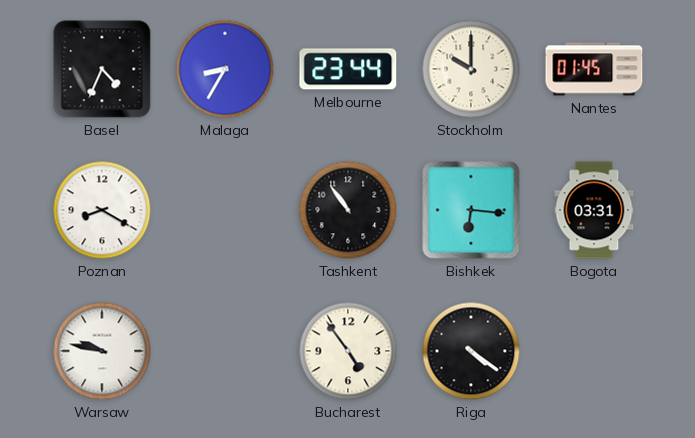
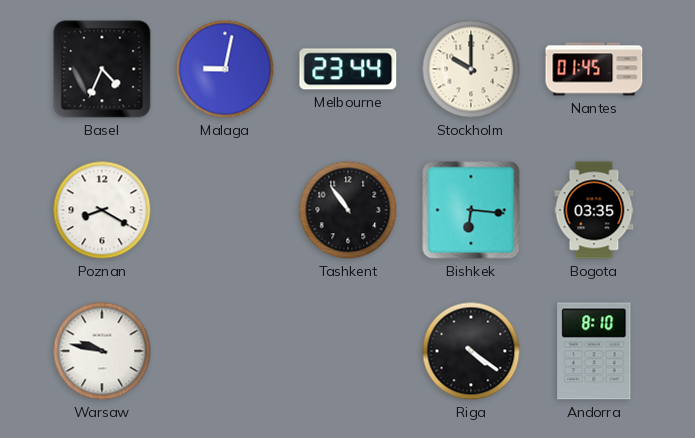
Malaga: 8:35 -> 9:02
Bogota: 03:31 -> 03:35
Bucharest: 4:54 -> none
Andorra: none -> 8:10
